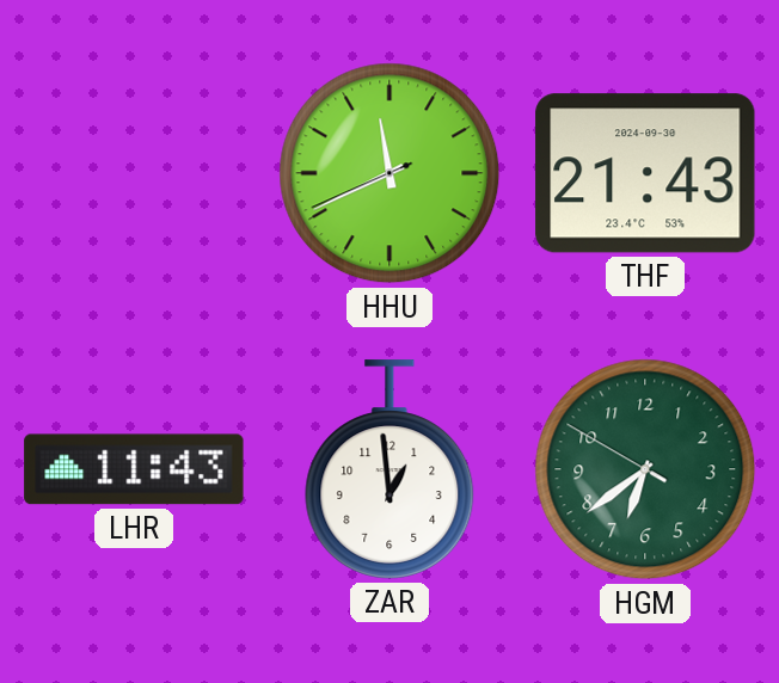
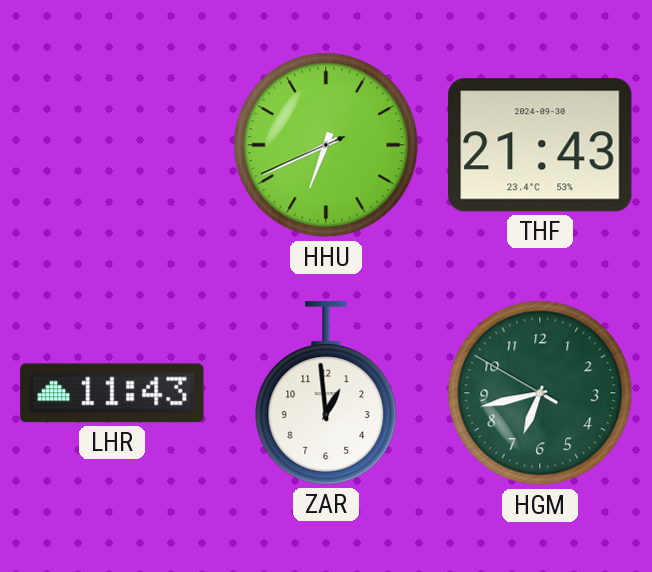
HHU: 11:40 -> 6:40
HGM: 6:38 -> 6:42
